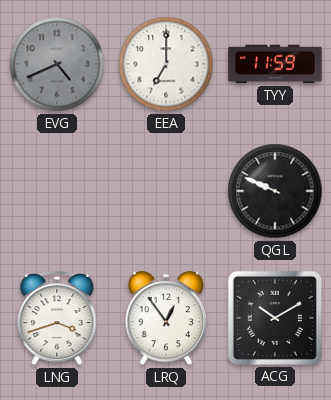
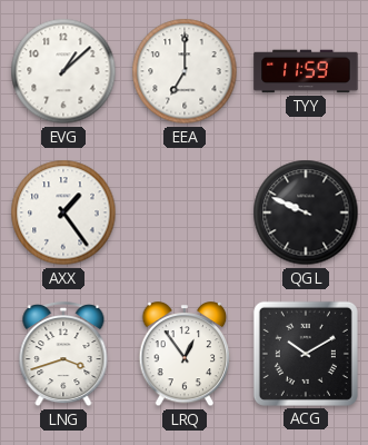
EVG: 4:41 -> 1:08
EVG dial: grey -> white
AXX: none -> 1:24
